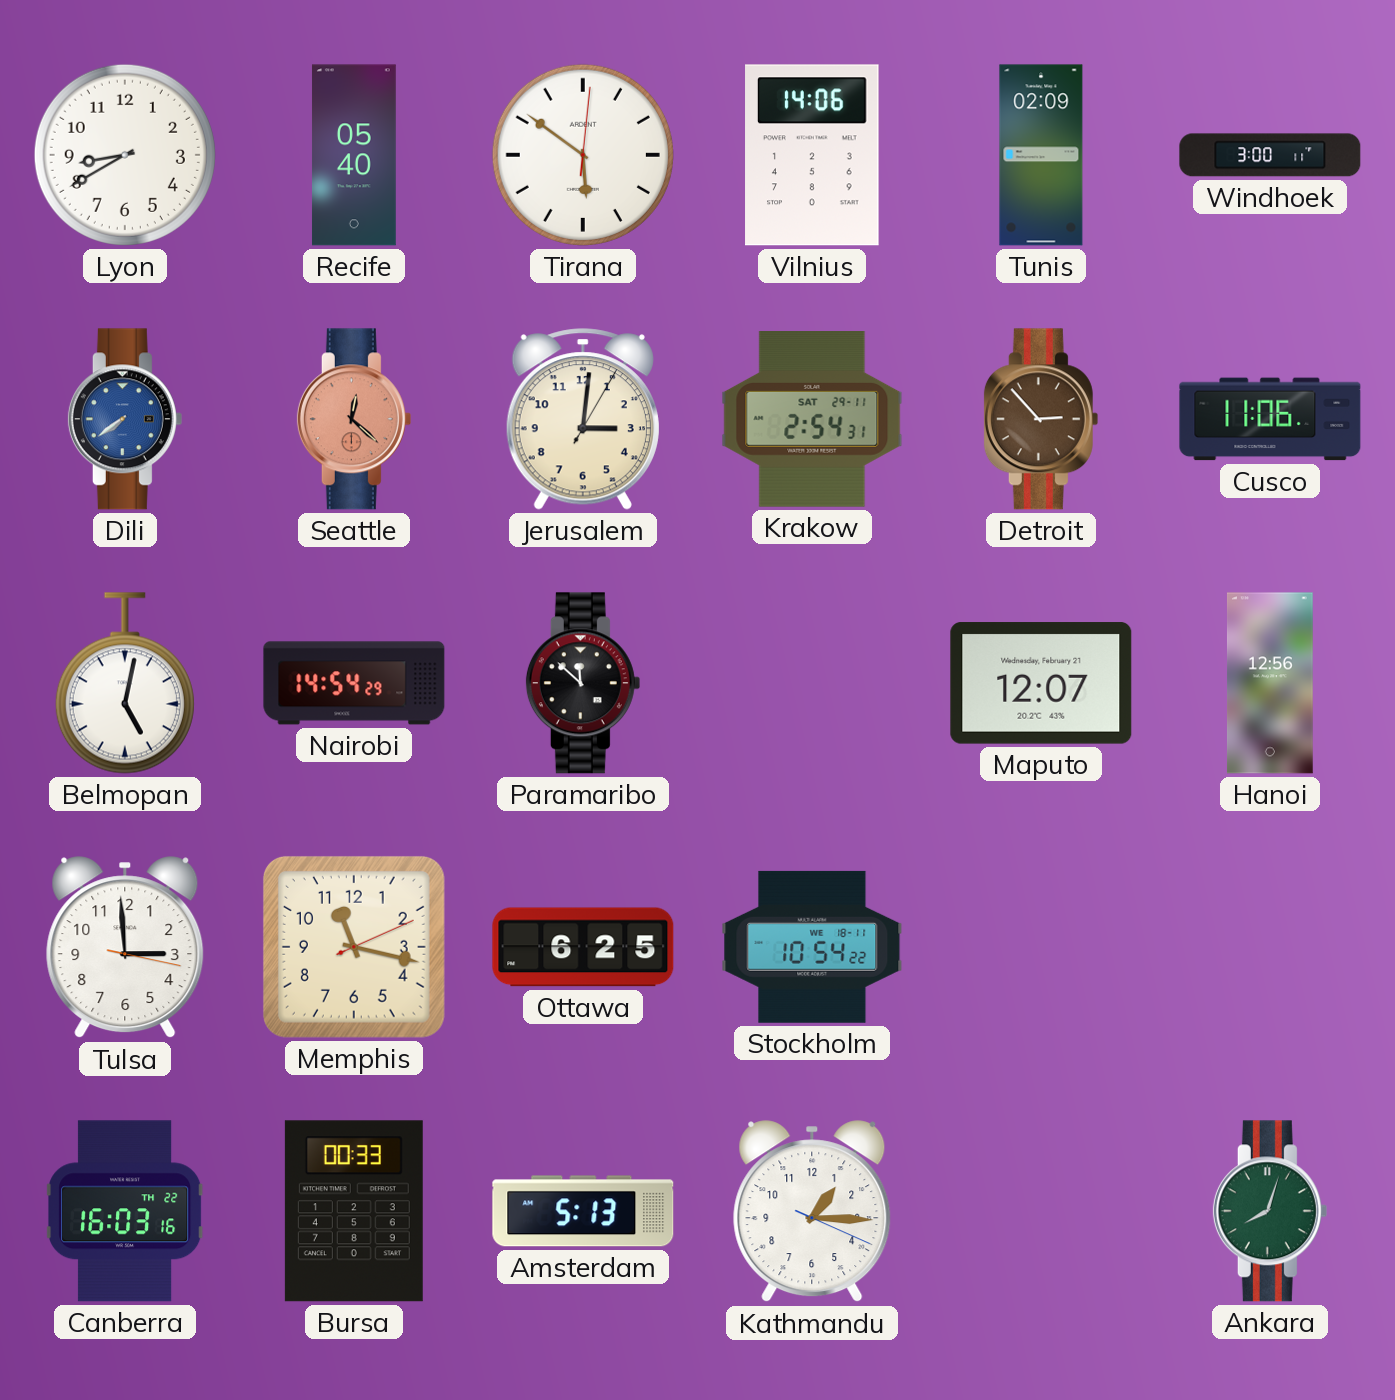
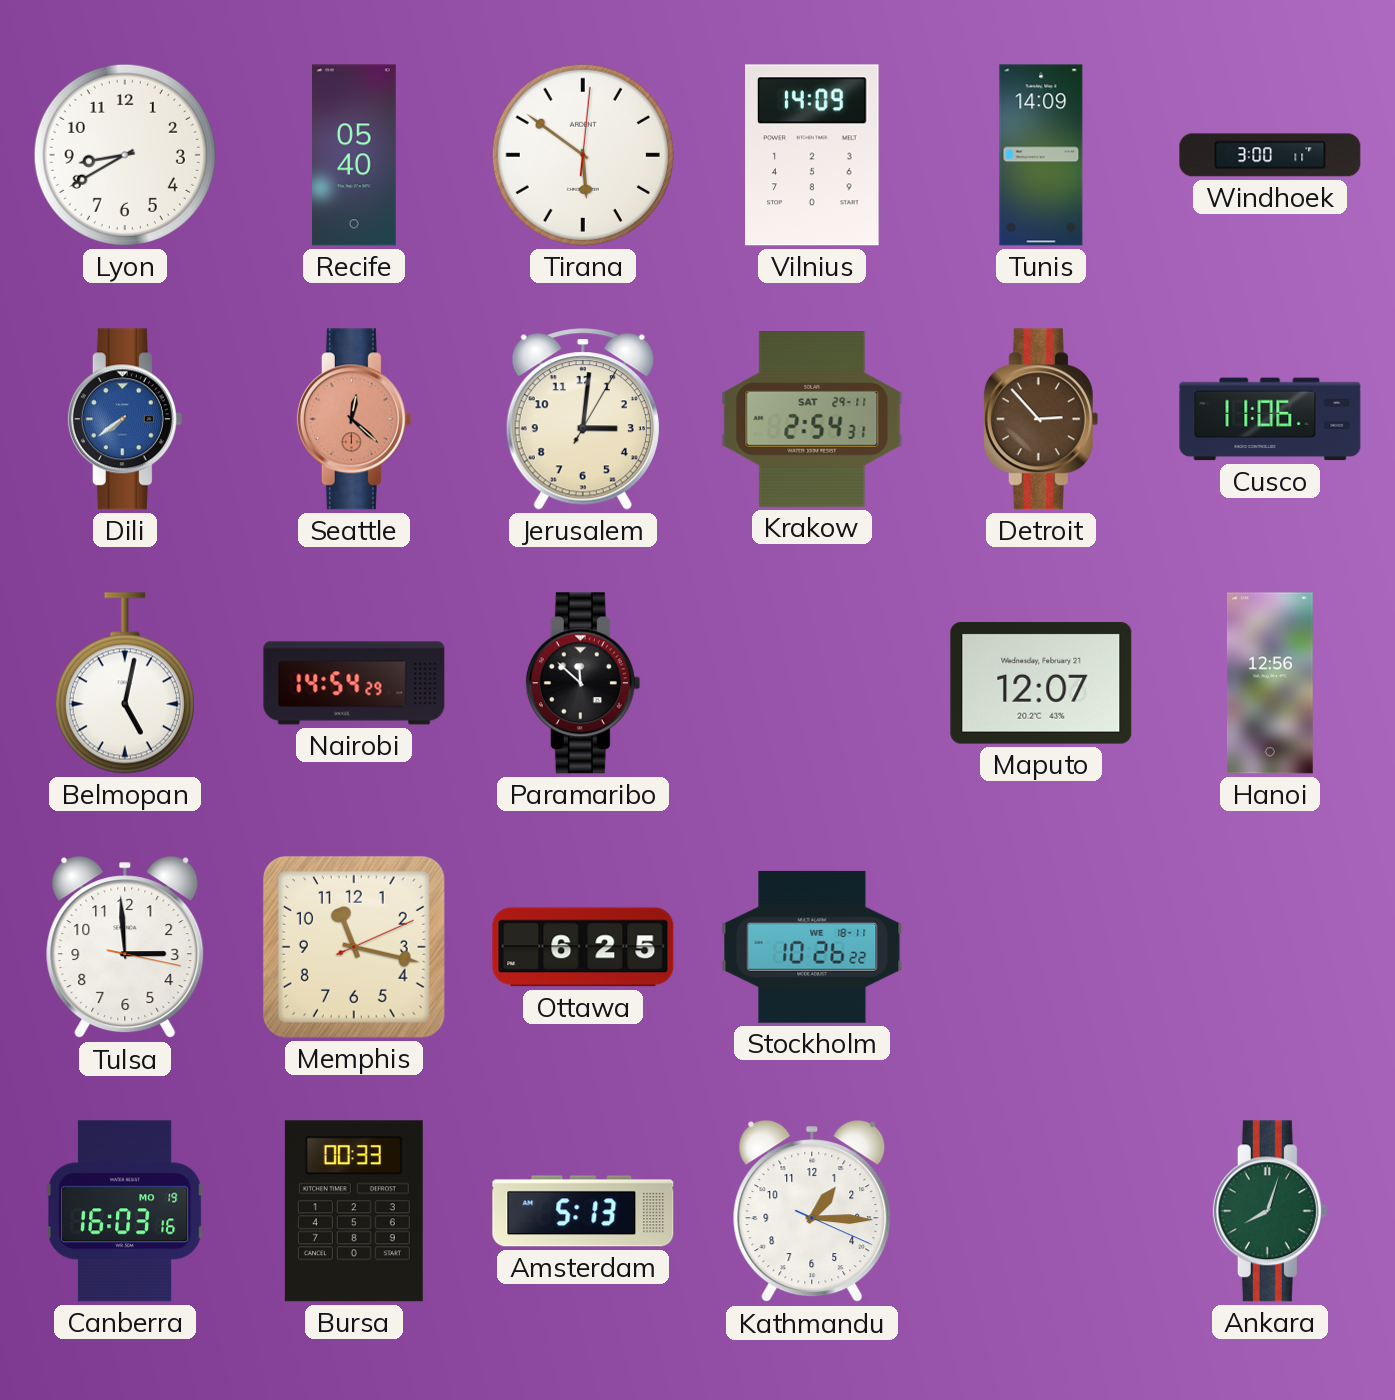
Vilnius: 14:06 -> 14:09
Tunis: 02:09 -> 14:09
Stockholm: 10:54 -> 10:26
Canberra date: TH 22 -> MO 19
